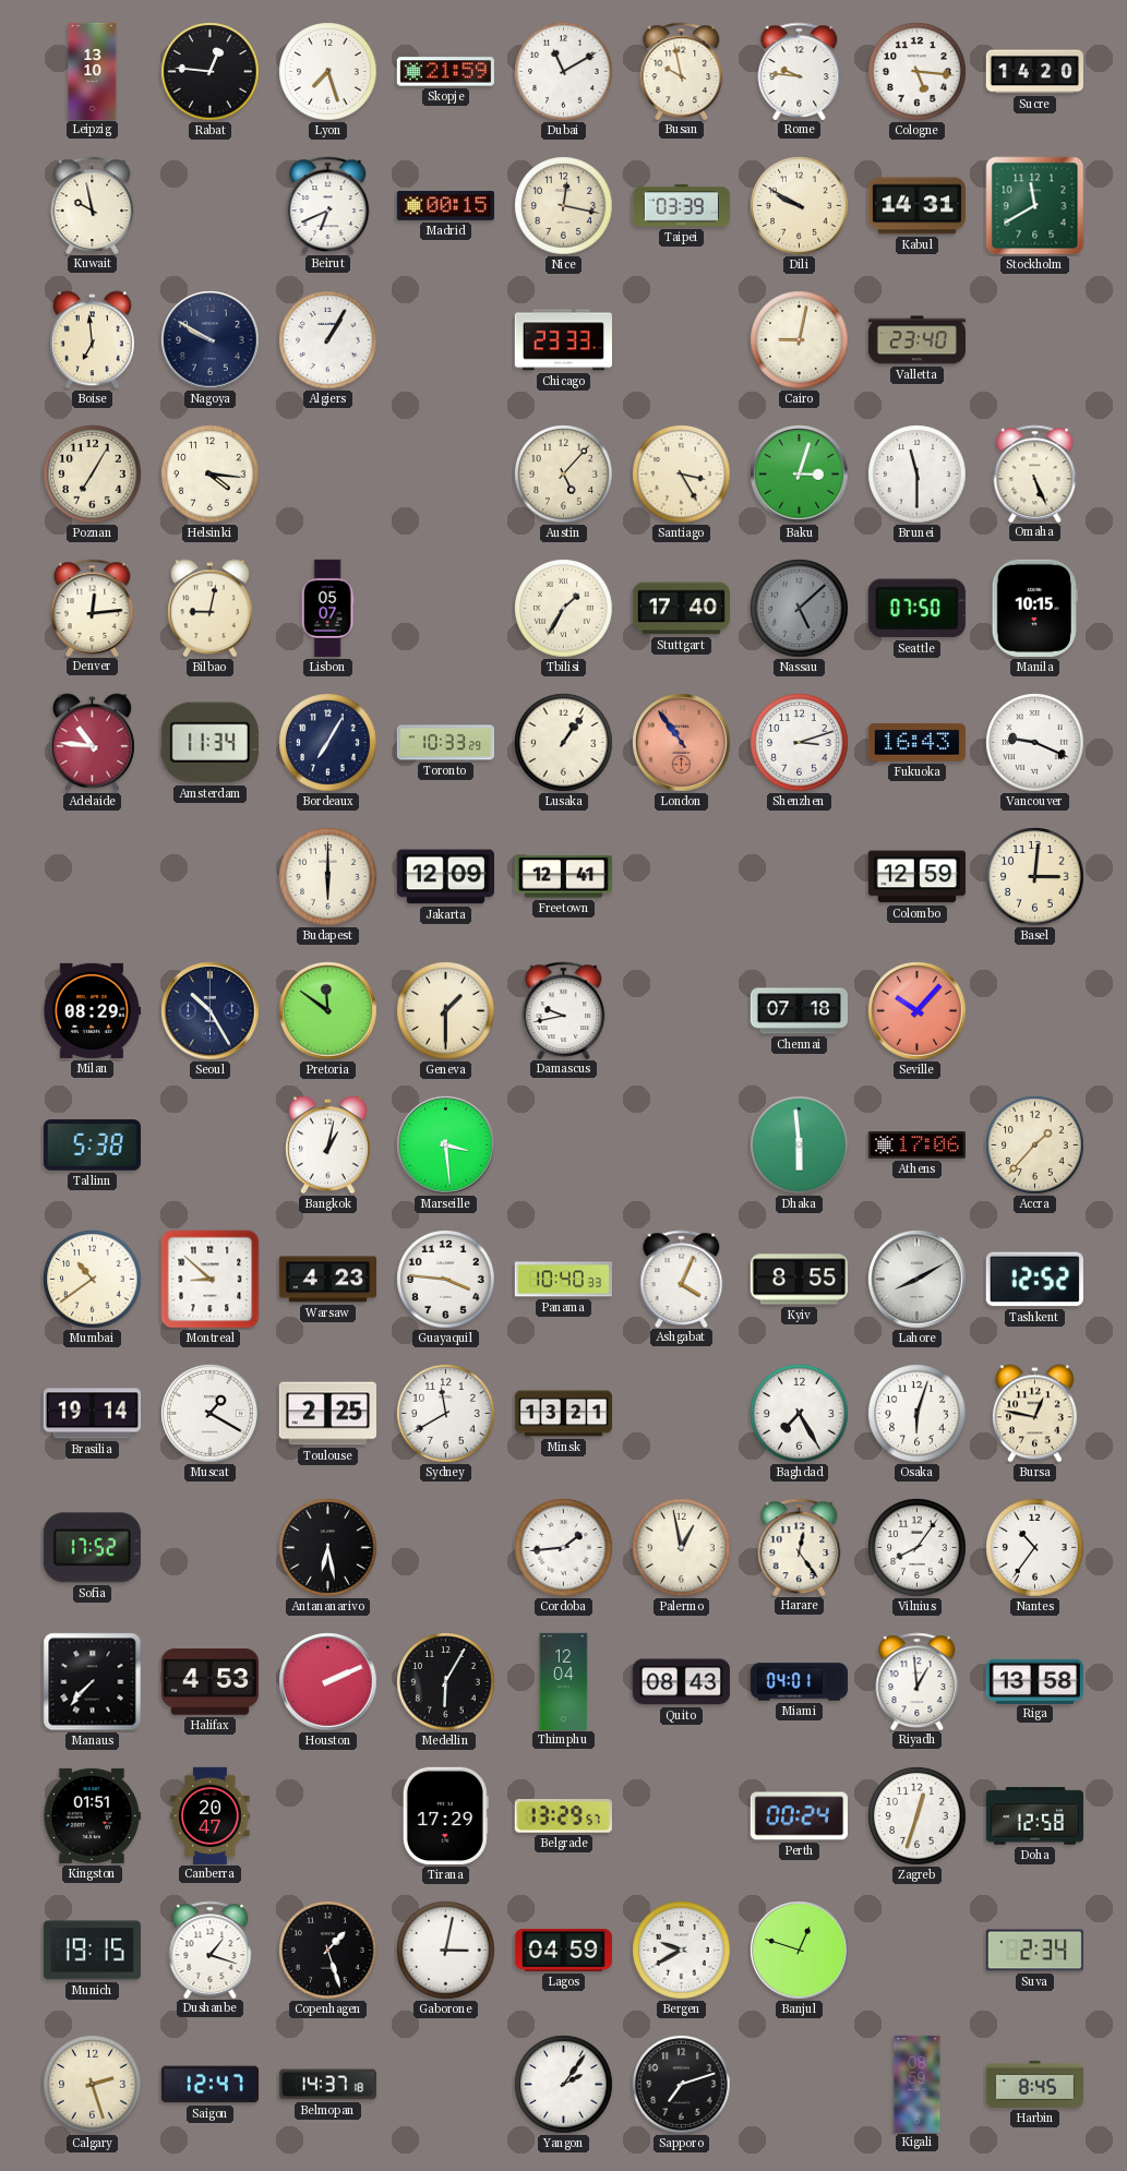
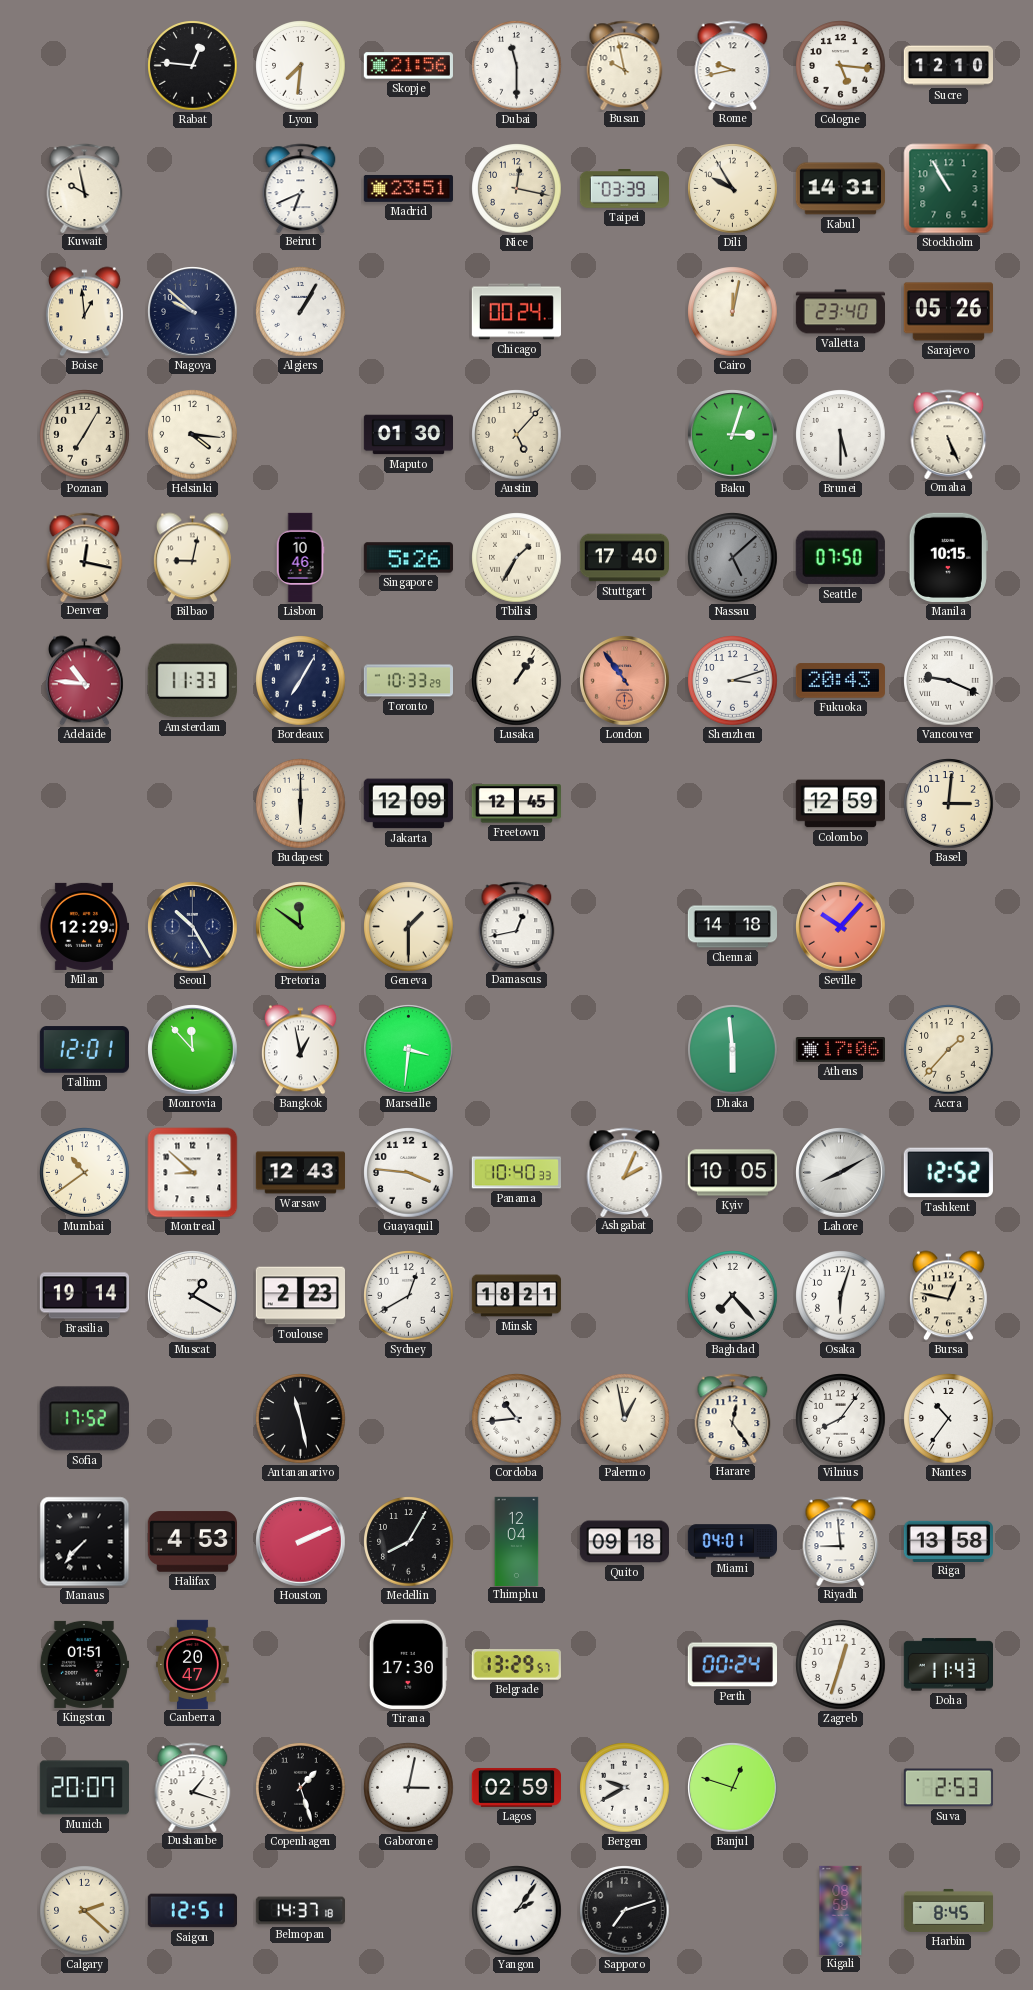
Leipzig: 13:10 -> none
Lyon: 7:27 -> 7:31
Skopje: 21:59 -> 21:56
Dubai: 11:10 -> 11:30
Rome: 9:46 -> 9:43
Sucre: 14:20 -> 12:10
Madrid: 00:15 -> 23:51
Dili: 9:50 -> 9:55
Stockholm: 11:40 -> 10:55
Boise: 6:59 -> 12:59
Nagoya: 9:50 -> 9:52
Chicago: 23:33 -> 00:24
Cairo: 9:02 -> 12:02
Sarajevo: none -> 05:26
Maputo: none -> 01:30
Santiago: 3:25 -> none
Brunei: 11:30 -> 5:30
Denver: 12:14 -> 12:17
Lisbon: 05:07 -> 10:46
Singapore: none -> 5:26
Amsterdam: 11:34 -> 11:33
Fukuoka: 16:43 -> 20:43
Freetown: 12:41 -> 12:45
Milan: 08:29 -> 12:29
Damascus: 9:43 -> 12:43
Chennai: 07:18 -> 14:18
Tallinn: 5:38 -> 12:01
Monrovia: none -> 11:53
Bangkok: 1:02 -> 12:58
Marseille: 3:29 -> 3:31
Warsaw: 4:23 -> 12:43
Ashgabat: 4:04 -> 2:04
Kyiv: 8:55 -> 10:05
Toulouse: 2:25 -> 2:23
Sydney: 11:40 -> 12:40
Minsk: 13:21 -> 18:21
Baghdad: 7:25 -> 7:23
Antananarivo: 6:28 -> 11:28
Cordoba: 1:44 -> 10:44
Medellin: 6:05 -> 8:05
Quito: 08:43 -> 09:18
Riyadh: 12:59 -> 8:59
Tirana: 17:29 -> 17:30
Doha: 12:58 -> 11:43
Munich: 19:15 -> 20:07
Lagos: 04:59 -> 02:59
Suva: 2:34 -> 2:53
Calgary: 2:27 -> 2:22
Saigon: 12:47 -> 12:51
